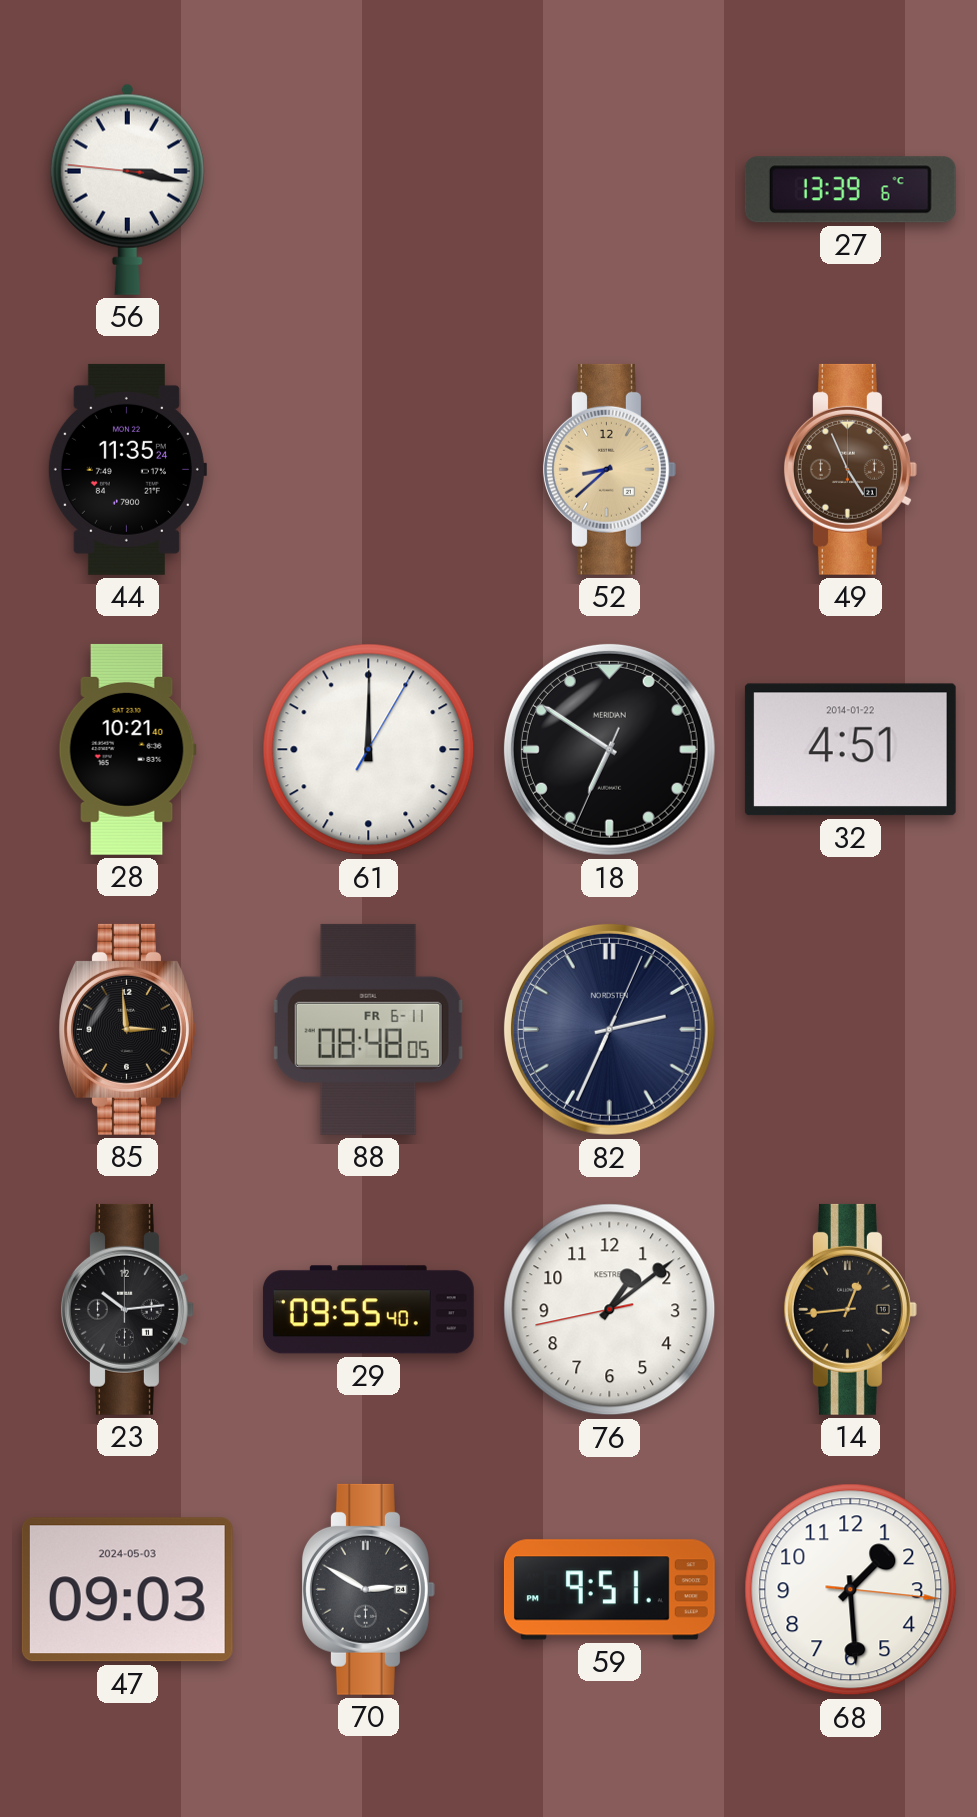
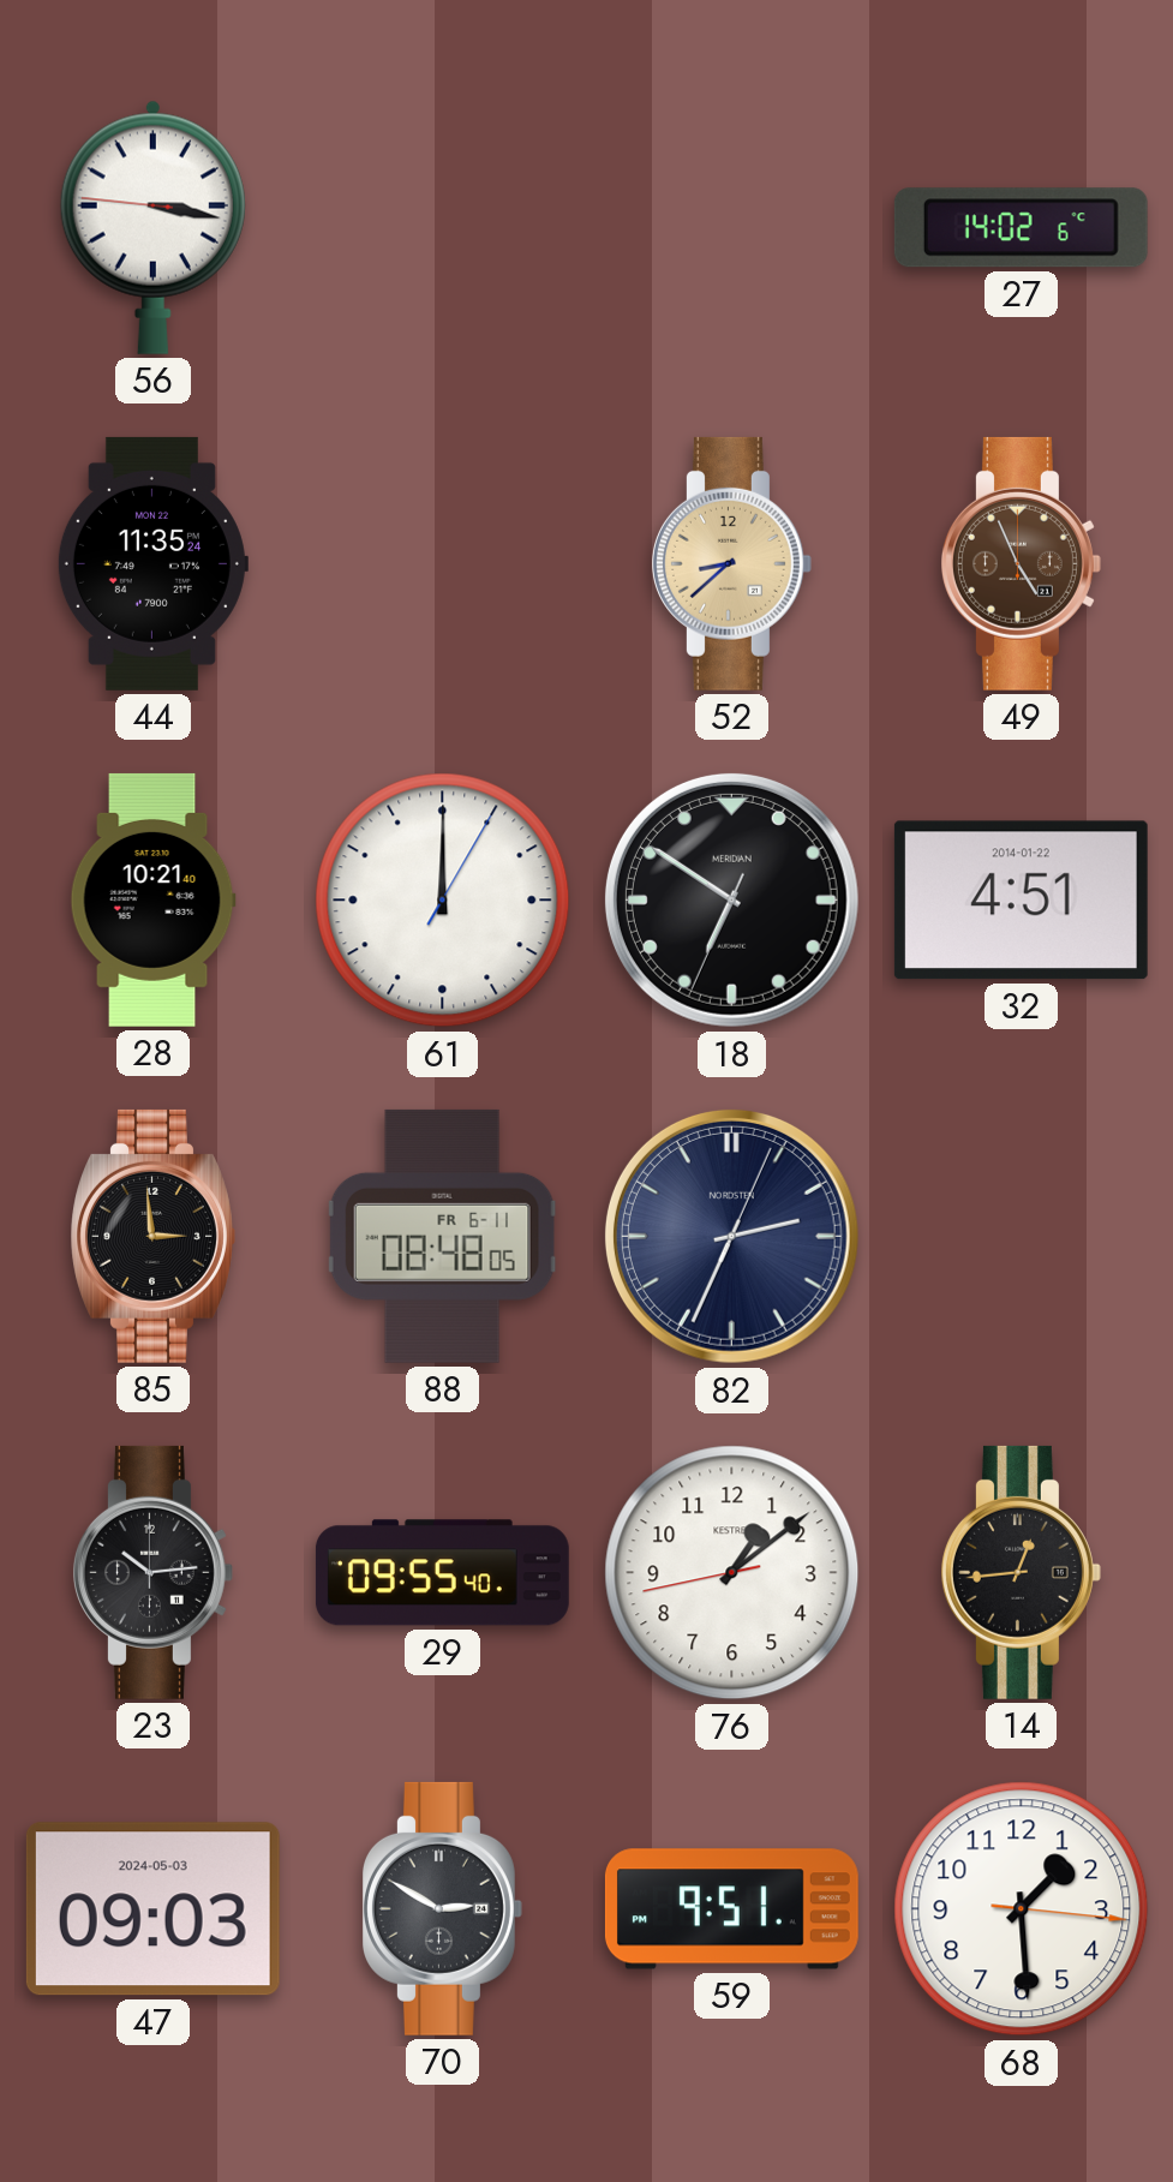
27: 13:39 -> 14:02
